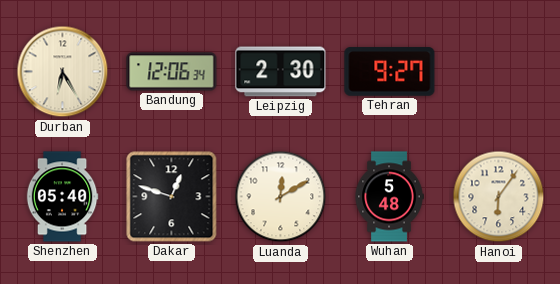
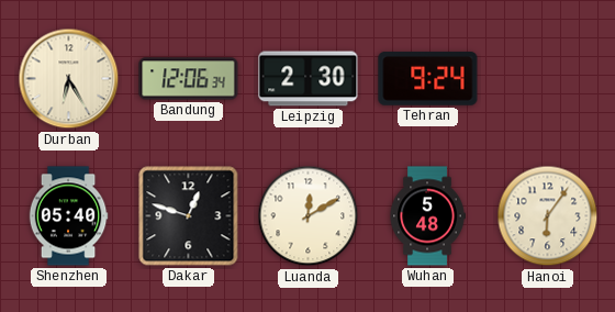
Tehran: 9:27 -> 9:24
